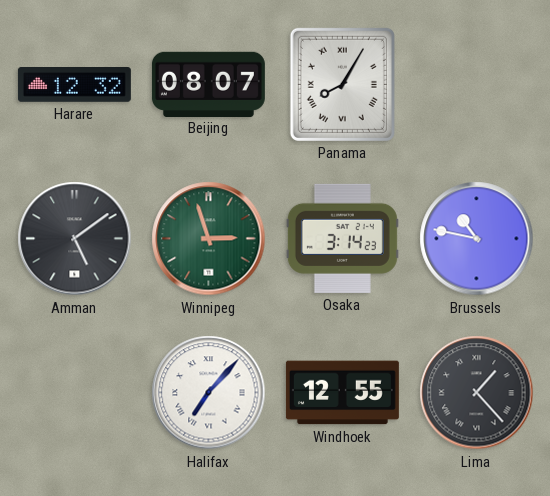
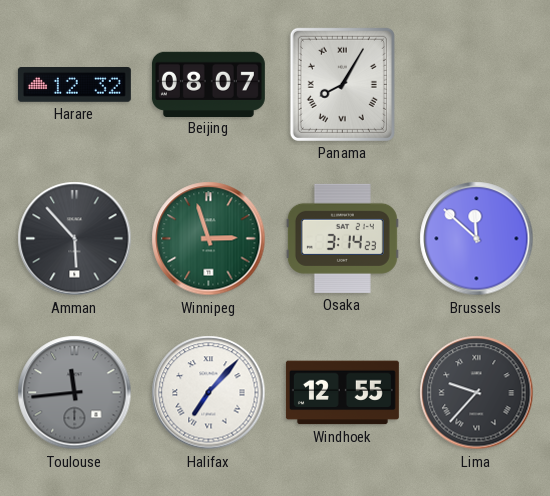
Amman: 5:09 -> 5:53
Brussels: 10:47 -> 11:52
Toulouse: none -> 11:44
Lima: 1:23 -> 9:37
